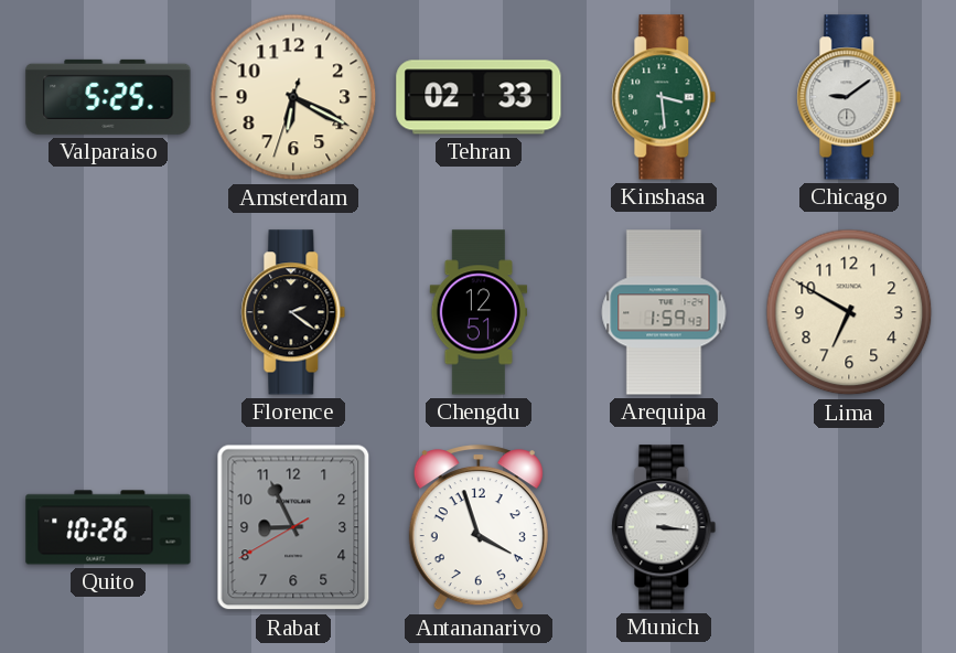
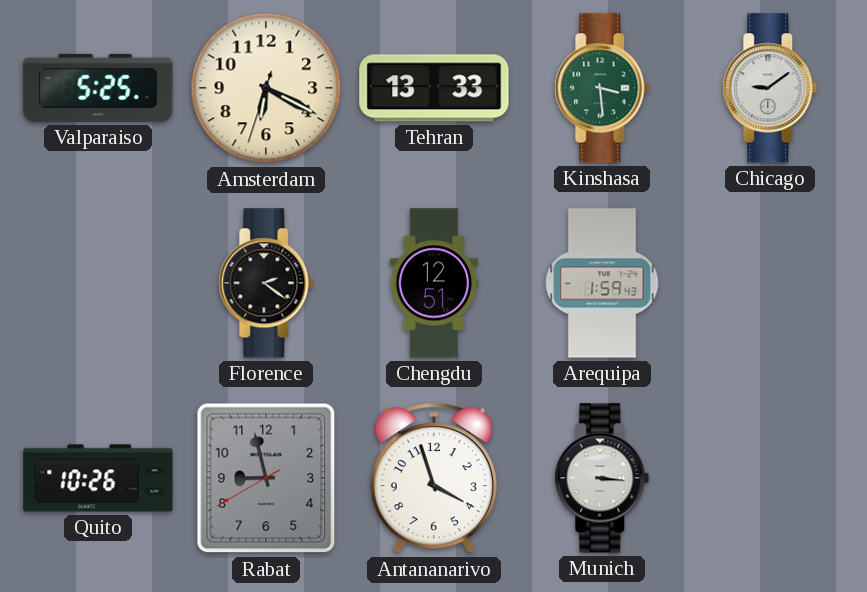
Tehran: 02:33 -> 13:33
Lima: 6:50 -> none
Rabat: 8:55 -> 8:57
